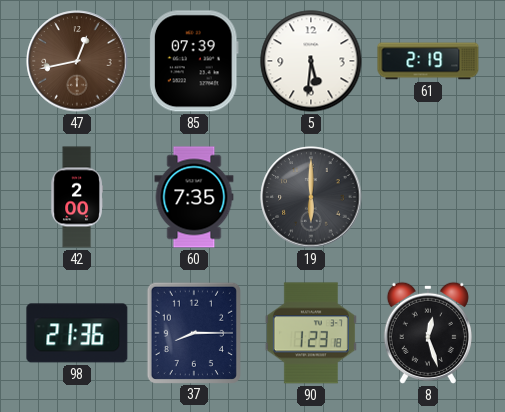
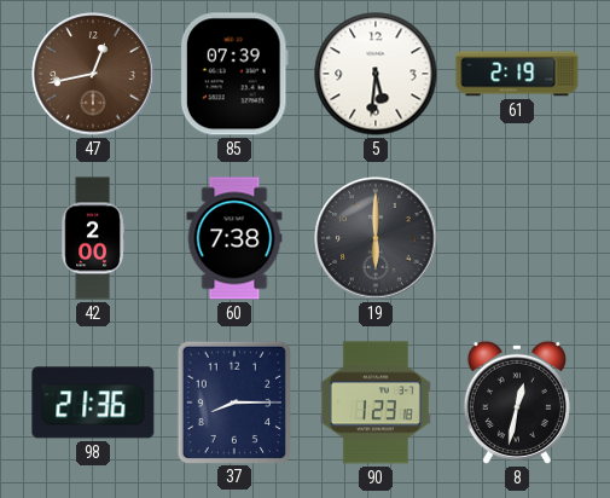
60: 7:35 -> 7:38
8: 12:27 -> 12:32
